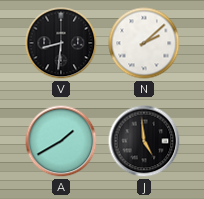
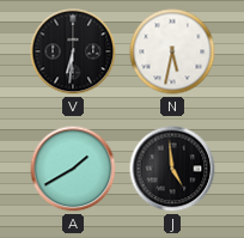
V: 8:31 -> 6:31
N: 2:08 -> 5:32
